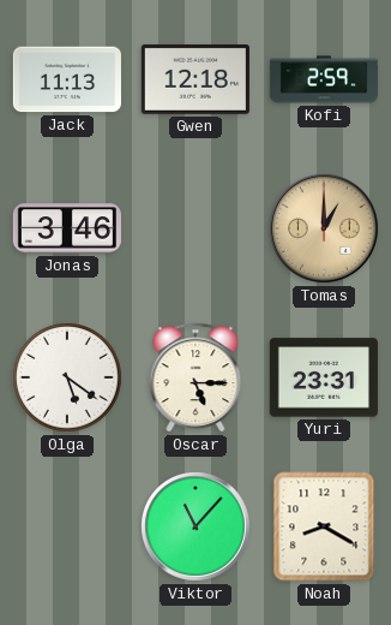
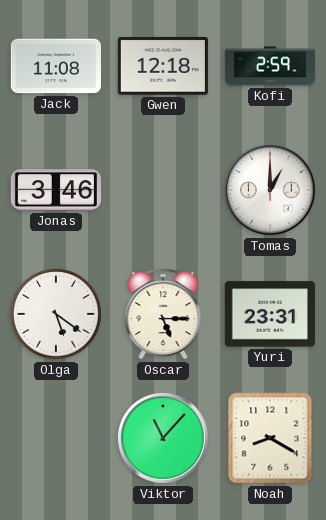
Jack: 11:13 -> 11:08
Tomas dial: champagne -> white
